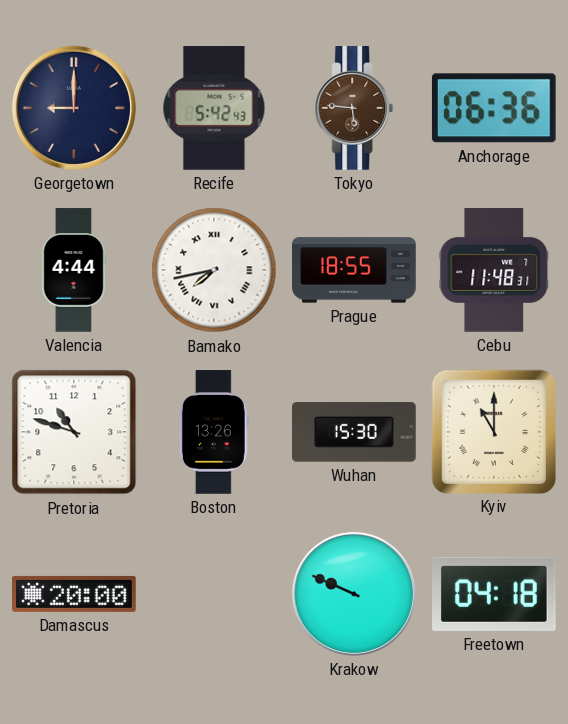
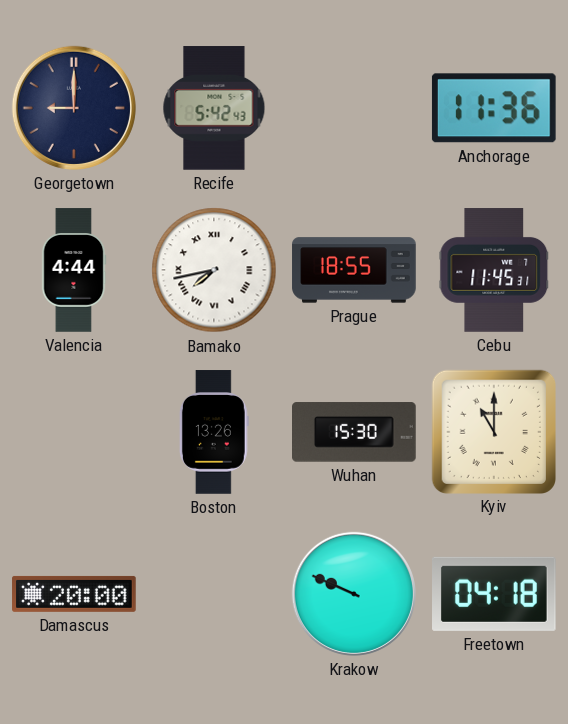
Tokyo: 5:46 -> none
Anchorage: 06:36 -> 11:36
Cebu: 11:48 -> 11:45
Pretoria: 10:48 -> none
